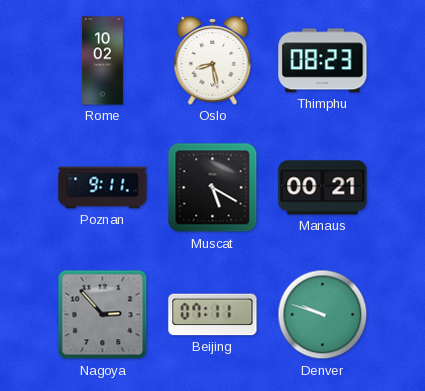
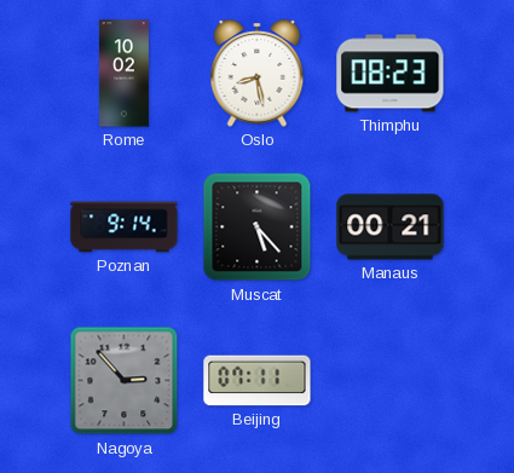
Poznan: 9:11 -> 9:14
Muscat: 5:20 -> 5:23
Denver: 9:48 -> none
